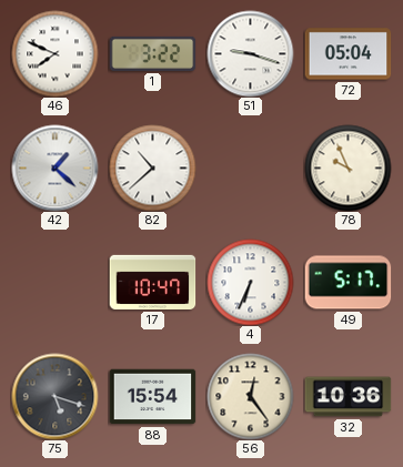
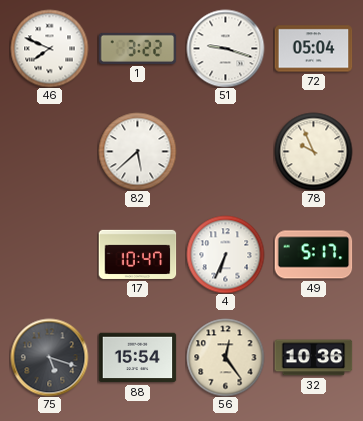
42: 1:22 -> none
82: 10:38 -> 5:38
